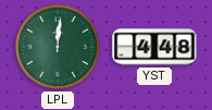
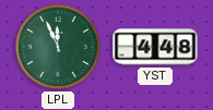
LPL: 12:01 -> 11:56
